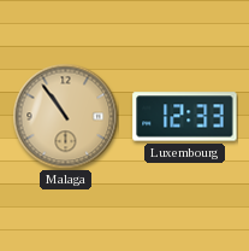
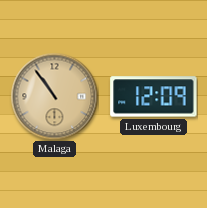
Luxembourg: 12:33 -> 12:09
